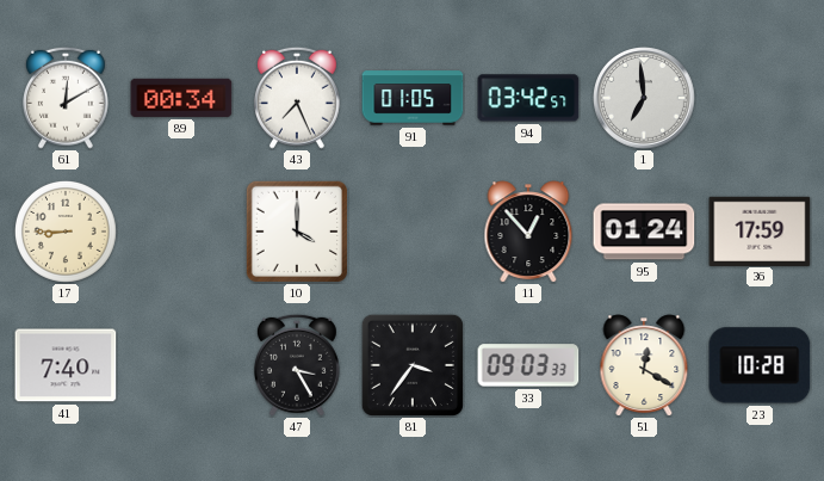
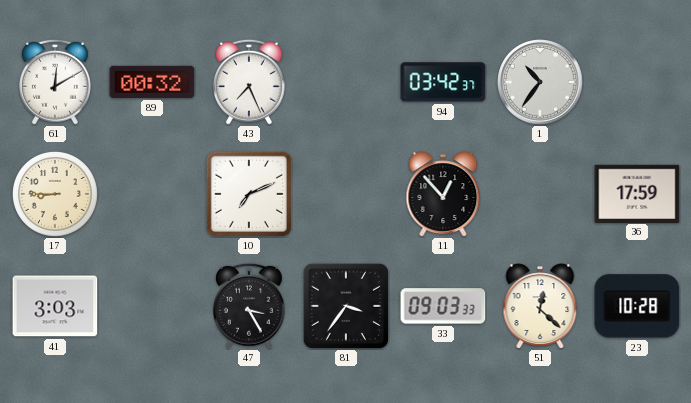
89: 00:34 -> 00:32
91: 01:05 -> none
94: 03:42:57 -> 03:42:37
1: 6:59 -> 10:36
10: 4:00 -> 7:11
95: 01:24 -> none
41: 7:40 -> 3:03
51: 12:20 -> 12:22
